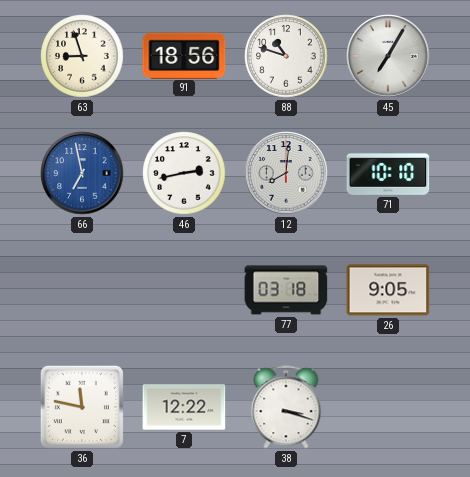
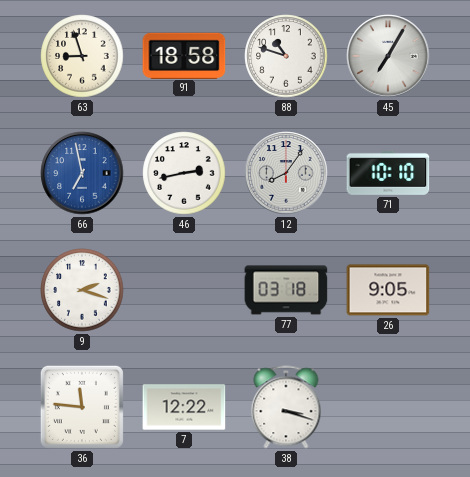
91: 18:56 -> 18:58
12: 8:01 -> 8:06
9: none -> 2:18
36: 11:47 -> 11:46
